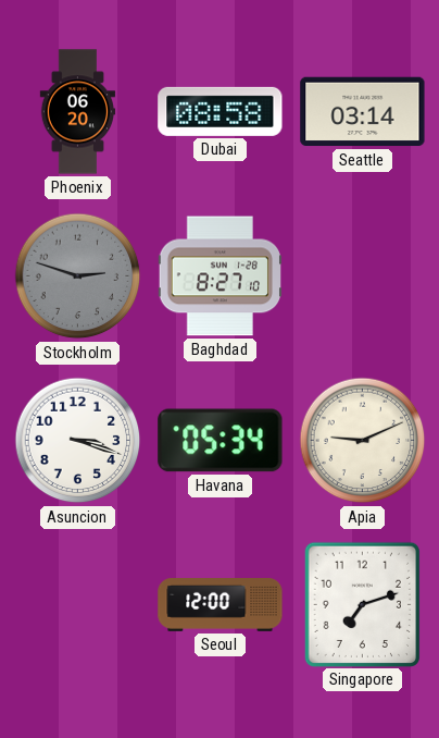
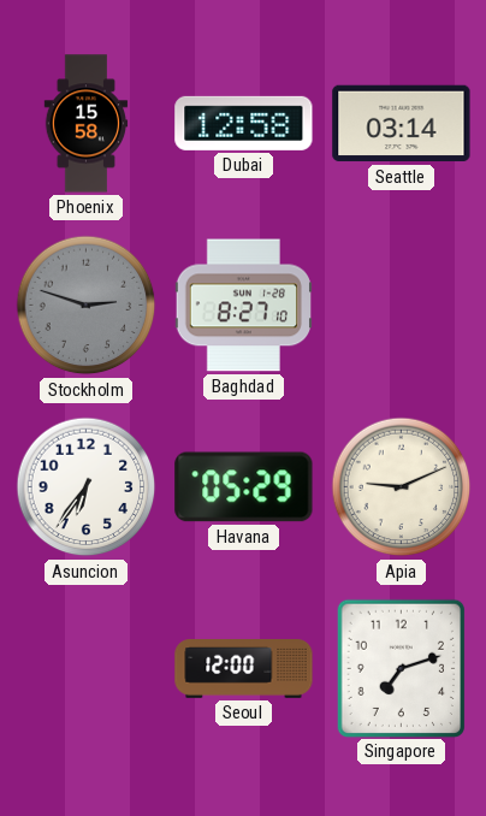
Phoenix: 06:20 -> 15:58
Dubai: 08:58 -> 12:58
Asuncion: 3:18 -> 6:36
Havana: 05:34 -> 05:29
